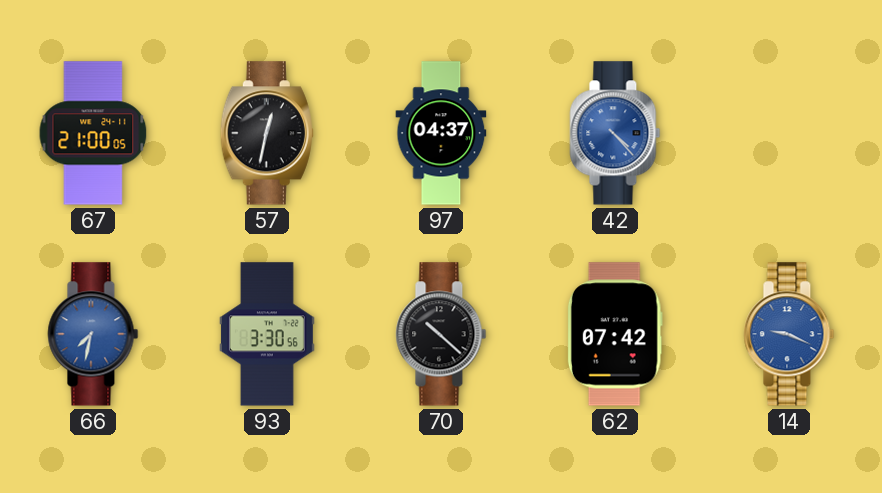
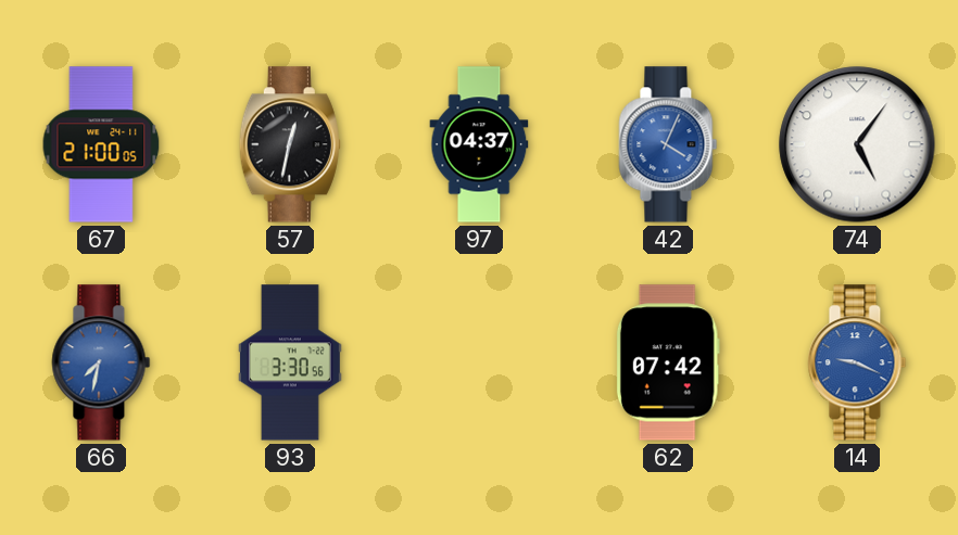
42: 4:23 -> 4:04
74: none -> 5:06
70: 10:22 -> none
